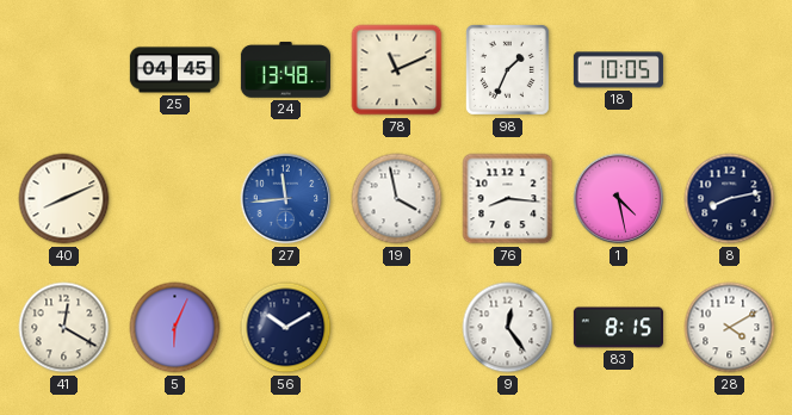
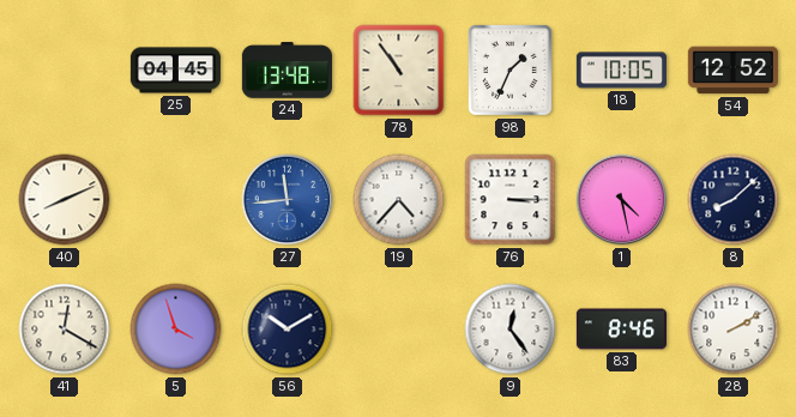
78: 11:11 -> 10:54
54: none -> 12:52
19: 3:58 -> 4:37
76: 8:16 -> 3:15
8: 8:13 -> 8:08
5: 6:04 -> 3:57
83: 8:15 -> 8:46
28: 4:10 -> 2:10
